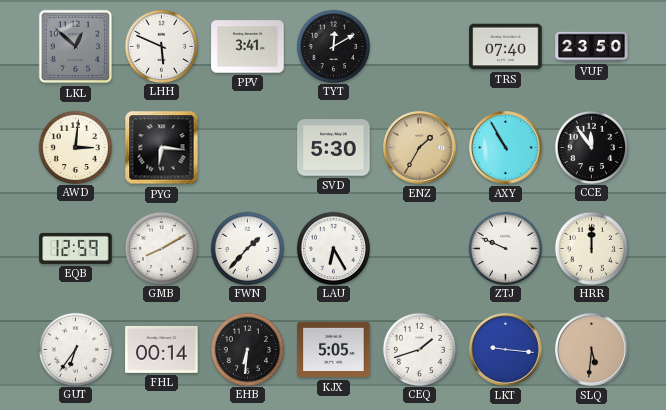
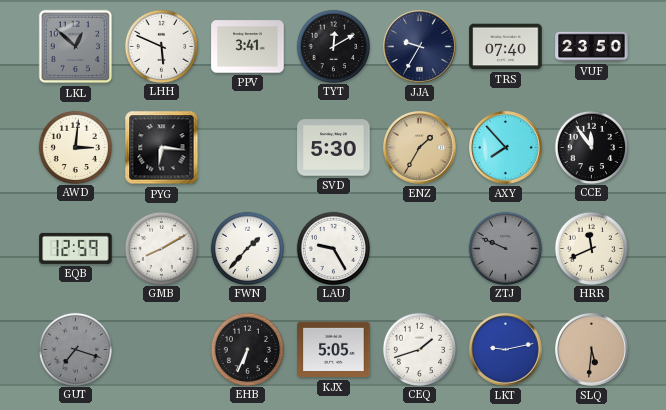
JJA: none -> 9:35
AXY: 10:55 -> 7:53
LAU: 6:25 -> 9:25
ZTJ dial: white -> grey
HRR: 12:00 -> 11:41
GUT: 6:36 -> 7:18
GUT dial: white -> grey
FHL: 00:14 -> none
EHB: 6:31 -> 6:34
LKT: 9:16 -> 9:13
